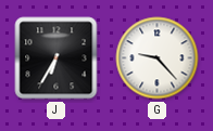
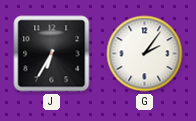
G: 9:23 -> 2:06
